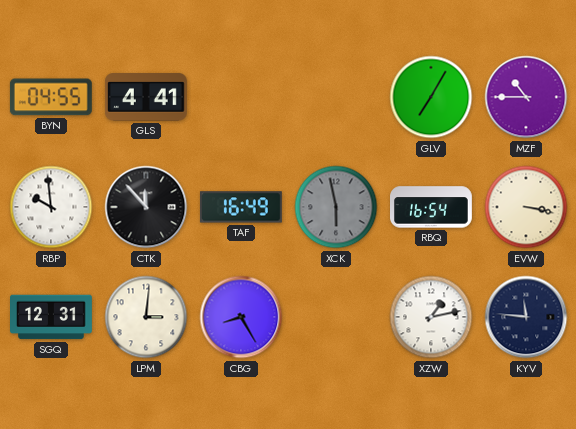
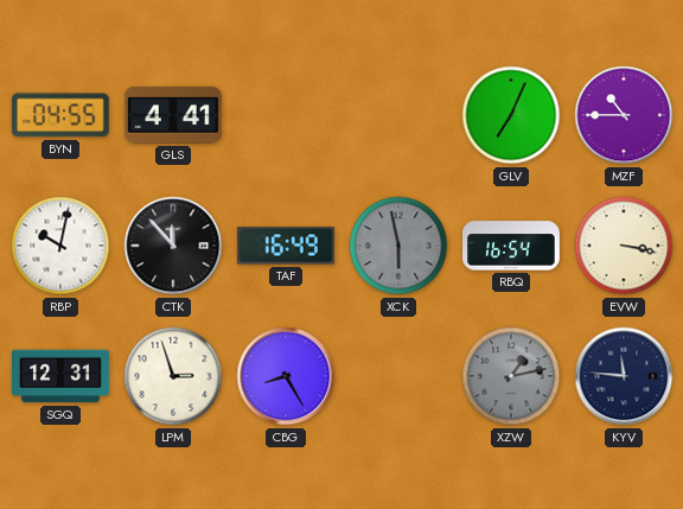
GLV: 7:05 -> 7:04
RBP: 9:59 -> 10:02
LPM: 3:01 -> 2:57
XZW dial: white -> grey
